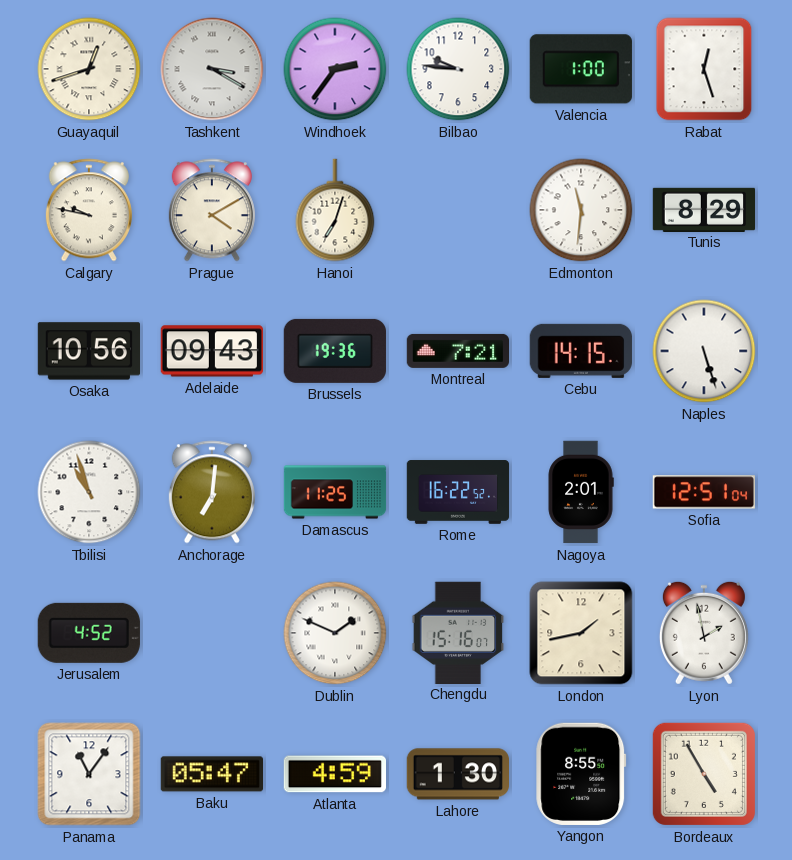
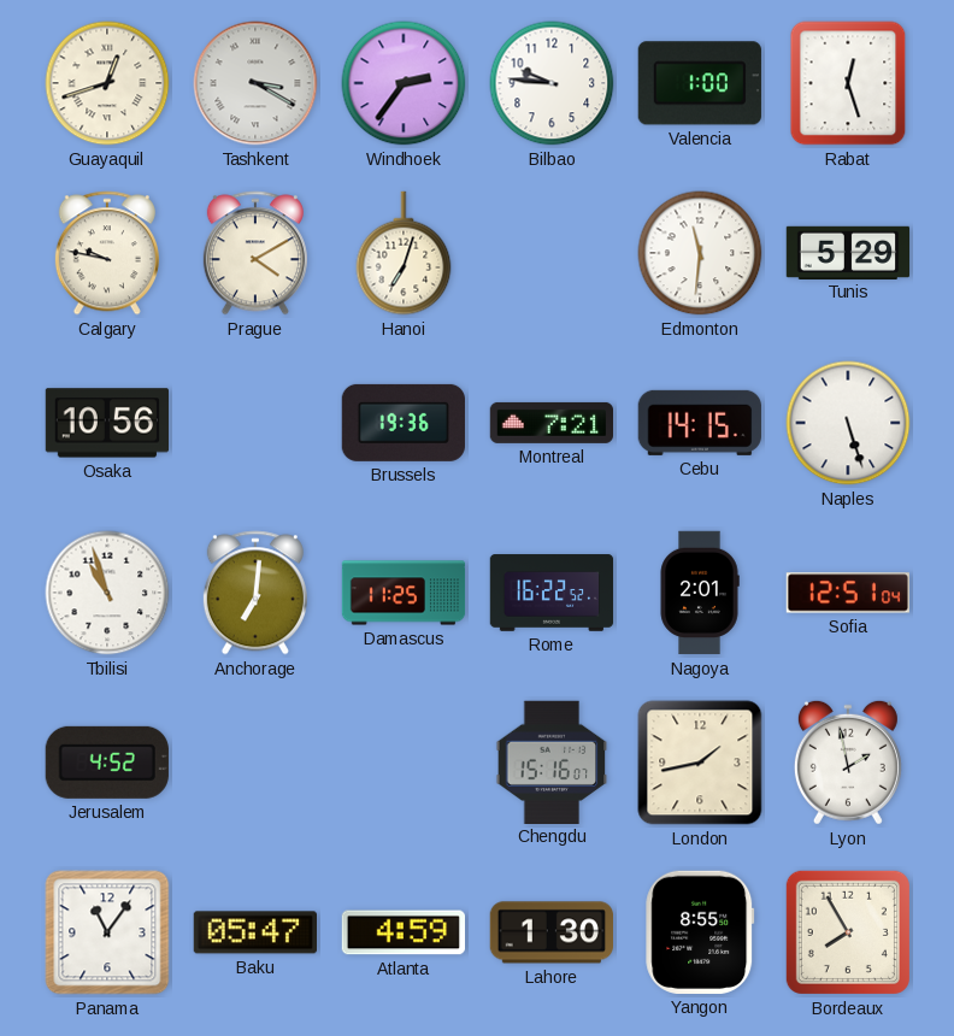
Tunis: 8:29 -> 5:29
Adelaide: 09:43 -> none
Dublin: 1:49 -> none
Bordeaux: 4:55 -> 7:55
